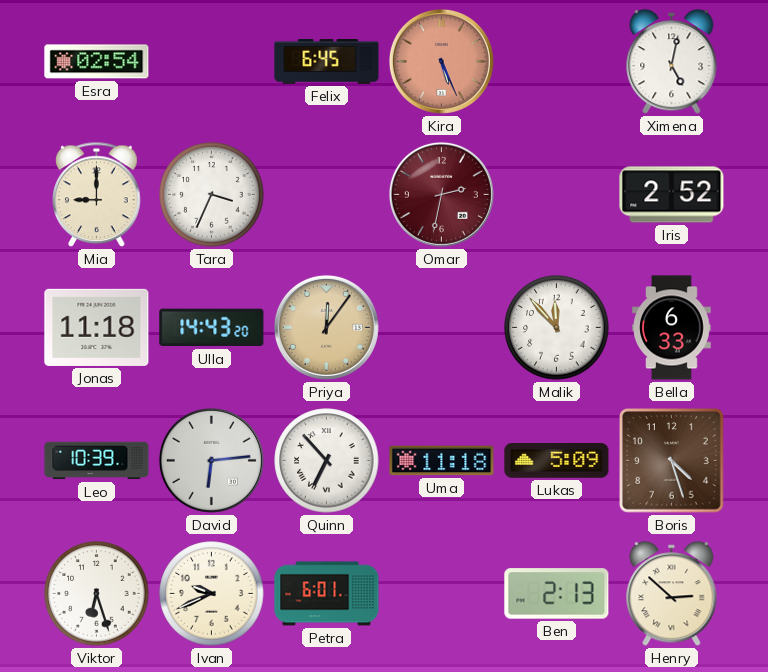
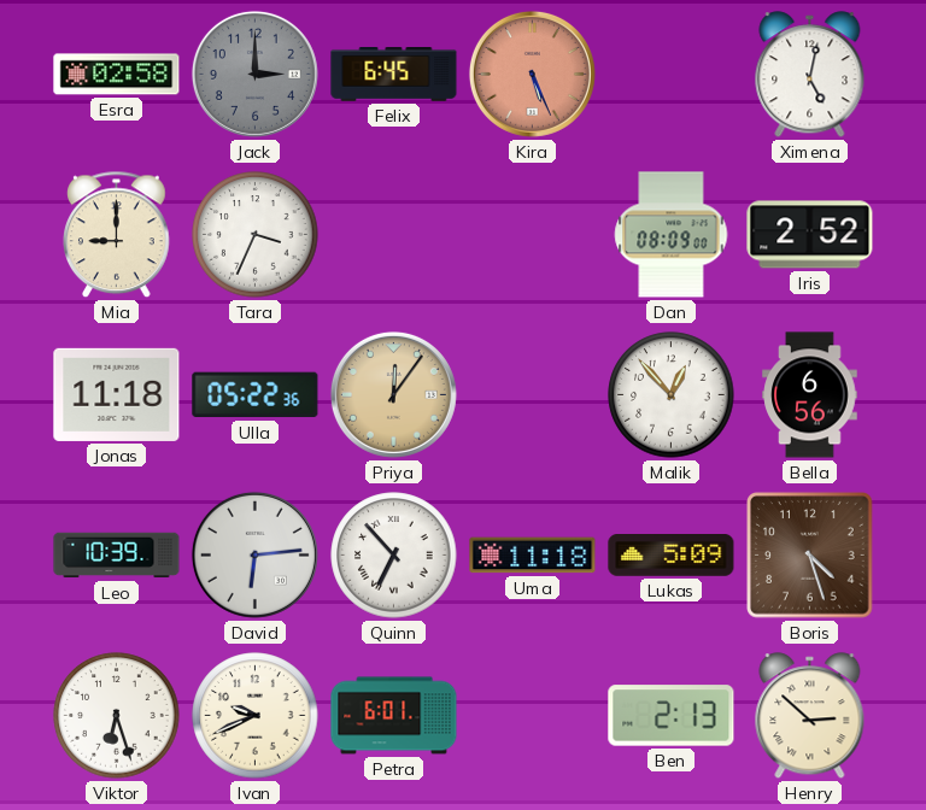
Esra: 02:54 -> 02:58
Jack: none -> 3:00
Omar: 2:32 -> none
Dan: none -> 08:09
Ulla: 14:43 -> 05:22
Malik: 11:53 -> 12:53
Bella: 6:33 -> 6:56
